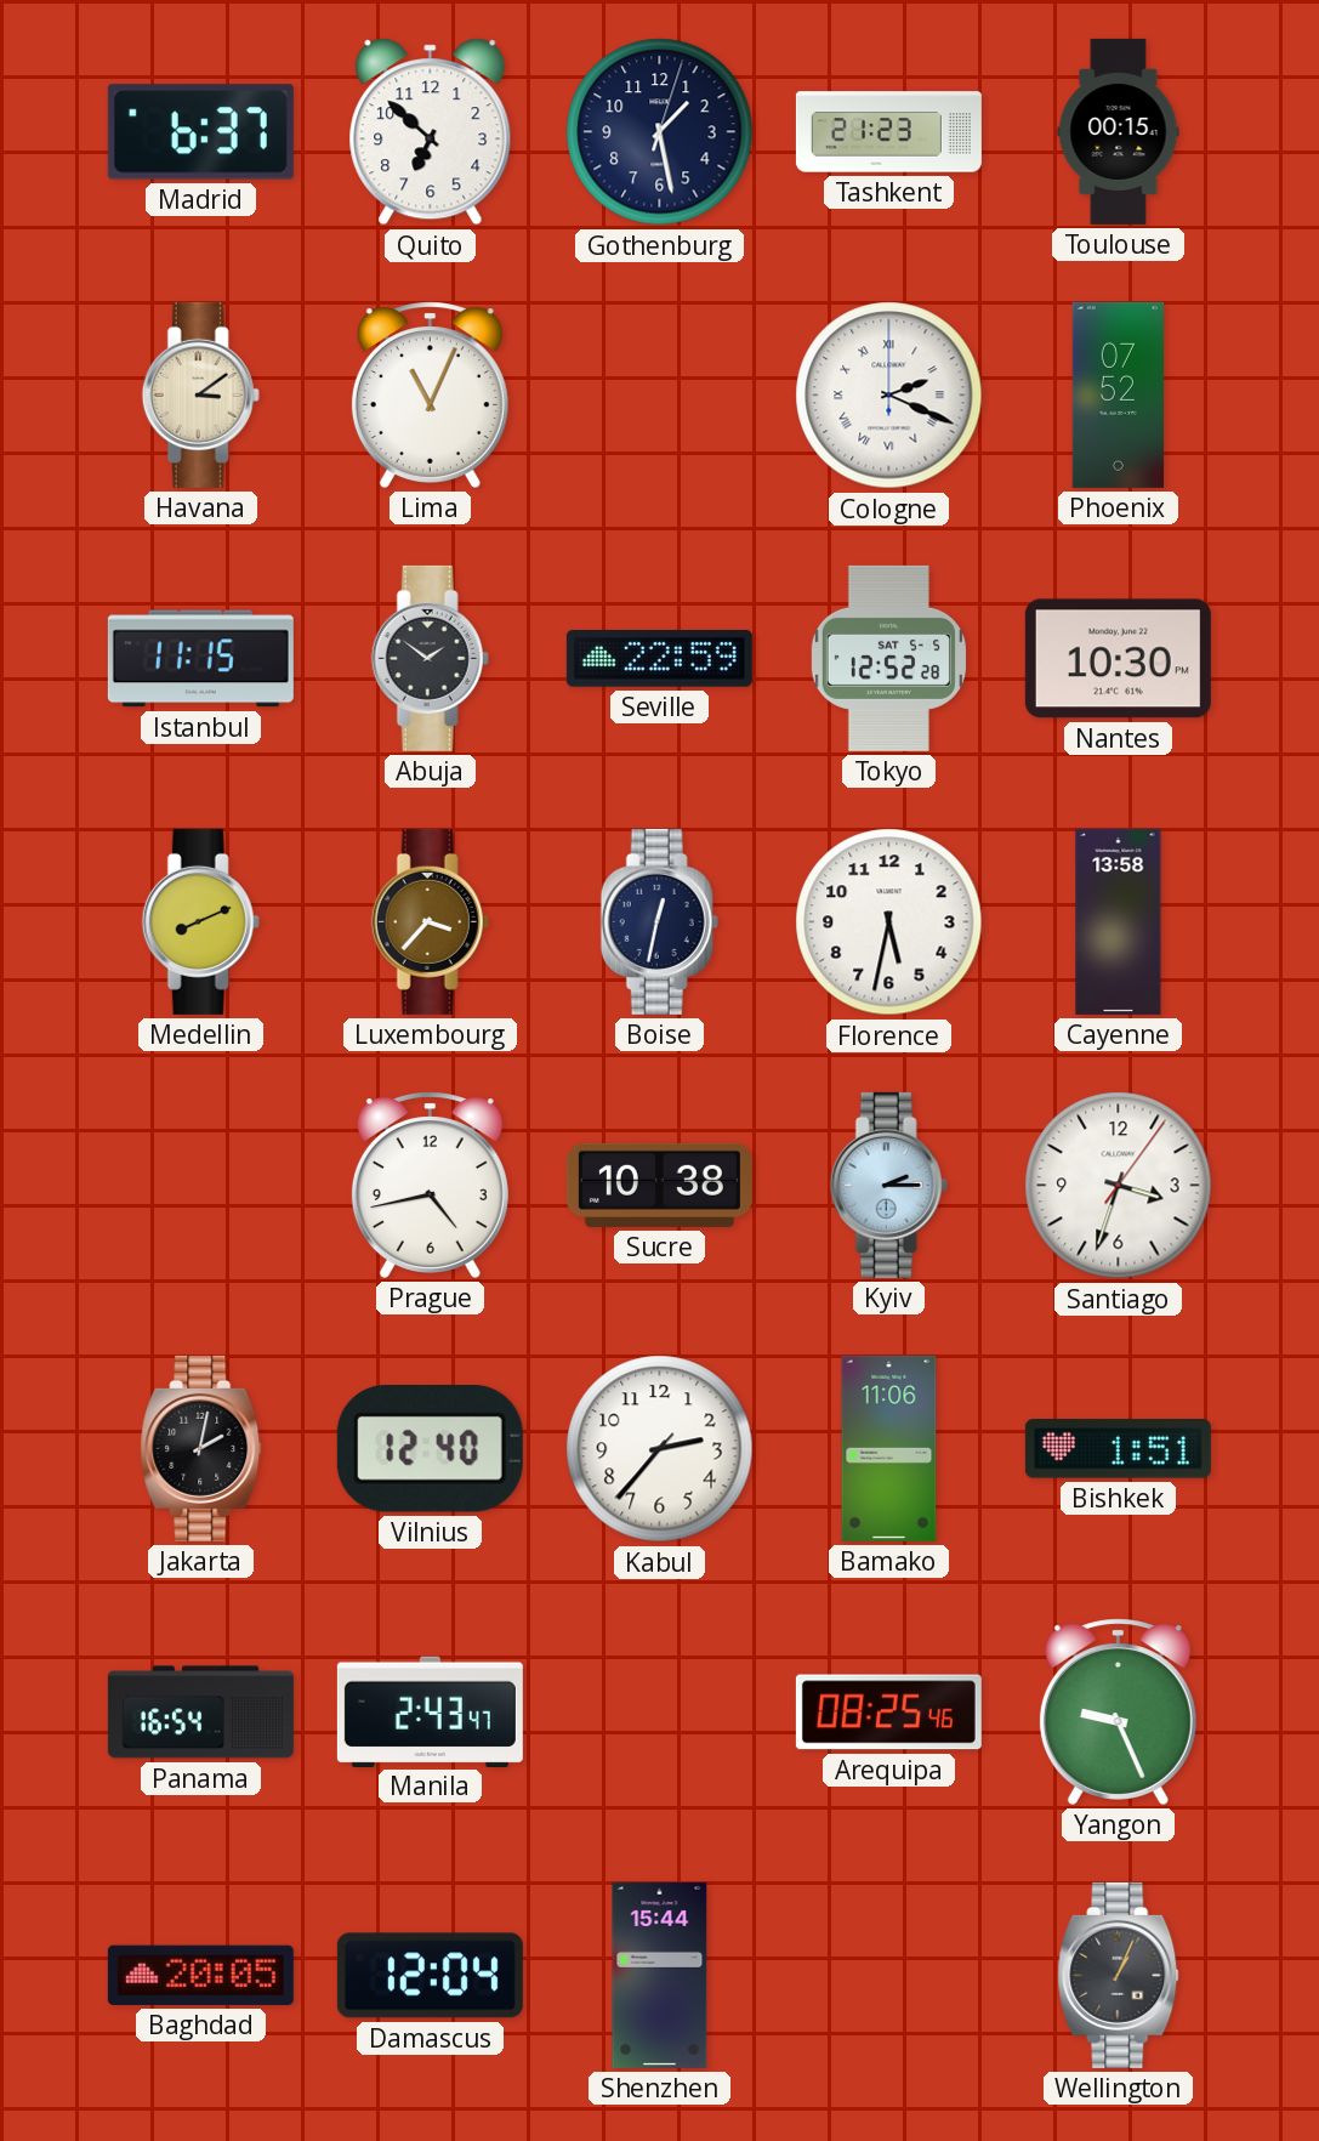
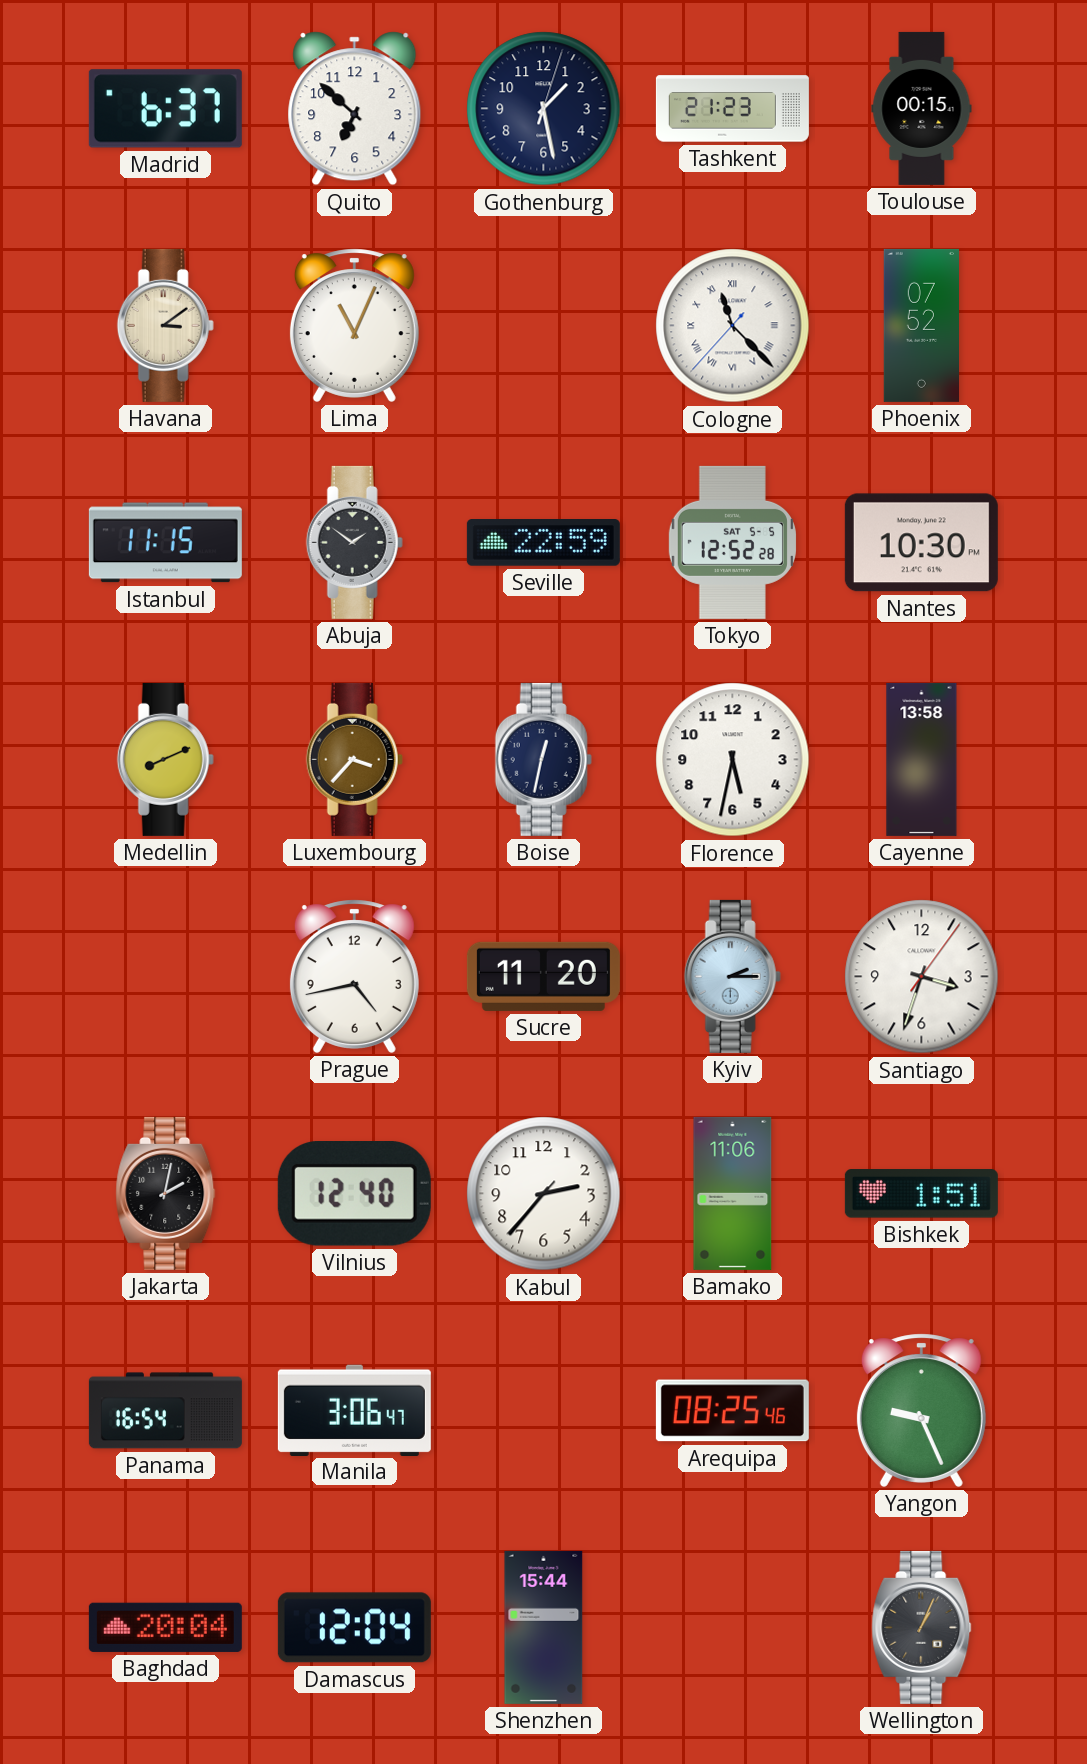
Cologne: 2:19 -> 11:22
Sucre: 10:38 -> 11:20
Manila: 2:43 -> 3:06
Baghdad: 20:05 -> 20:04
